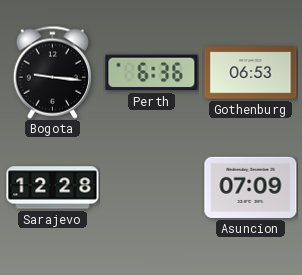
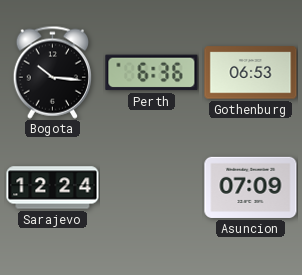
Bogota: 9:16 -> 10:16
Sarajevo: 12:28 -> 12:24
